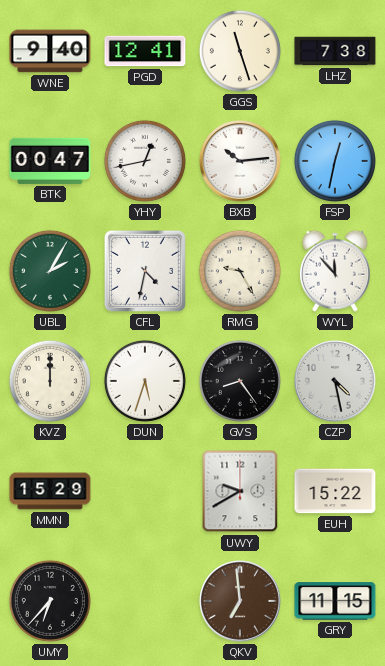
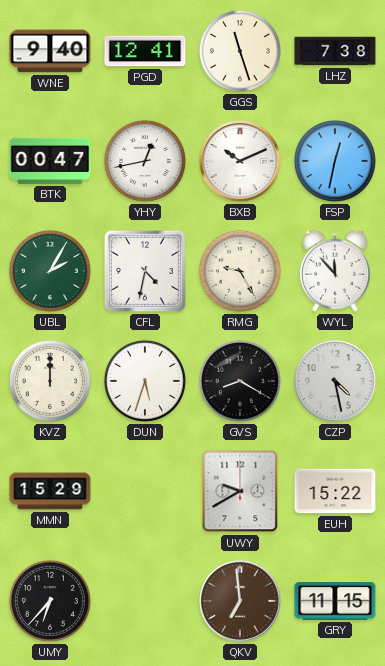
BXB: 10:14 -> 10:11
GVS: 8:24 -> 8:20
